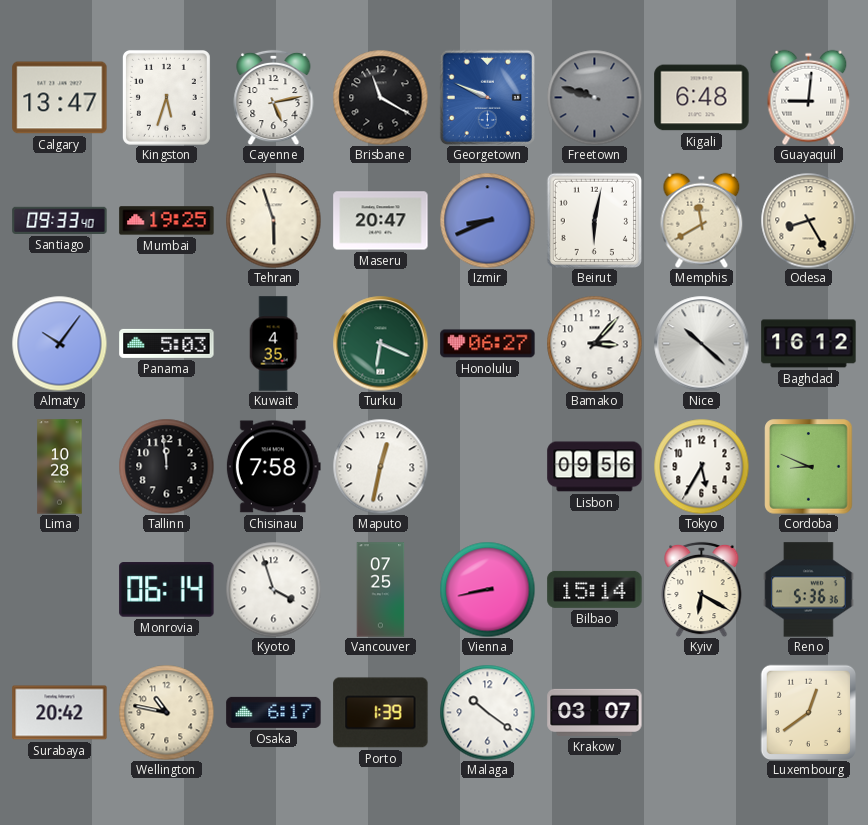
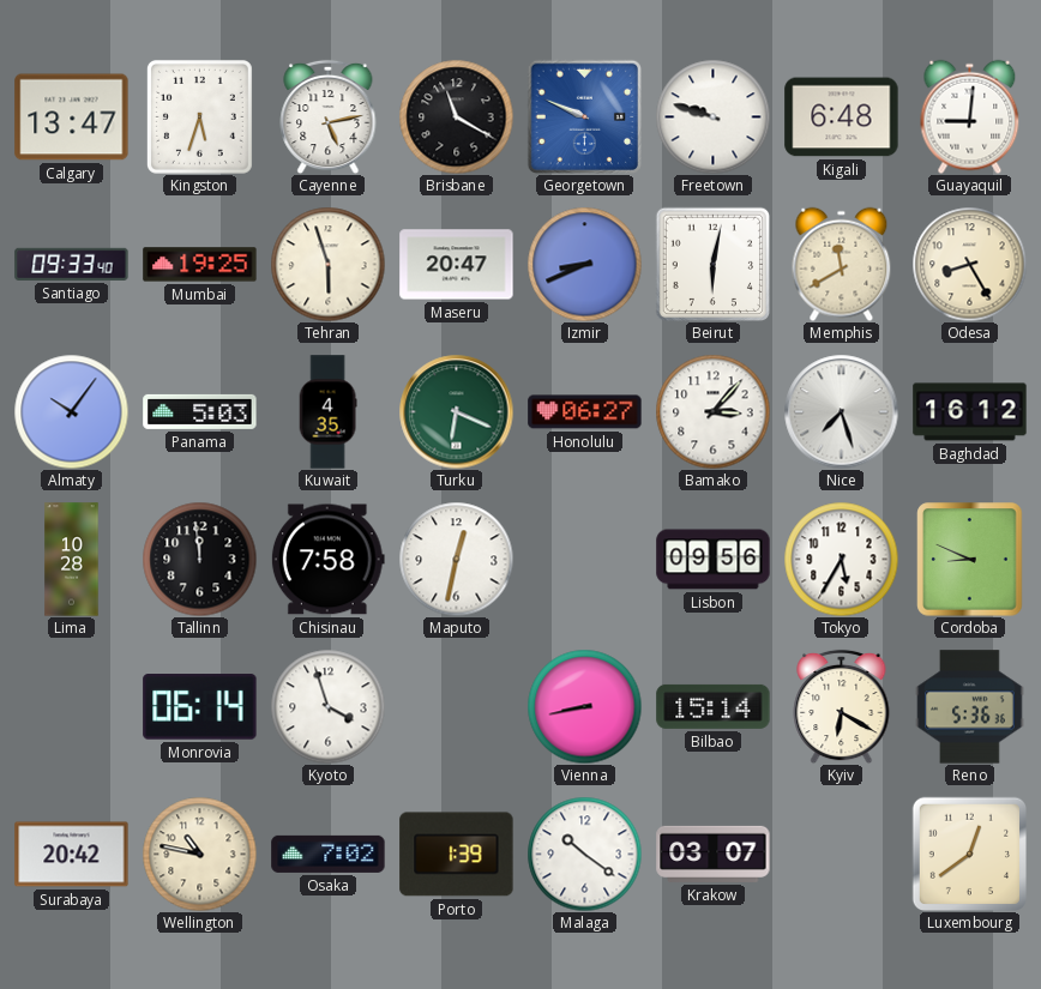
Freetown dial: grey -> white
Nice: 10:22 -> 7:27
Vancouver: 07:25 -> none
Osaka: 6:17 -> 7:02
